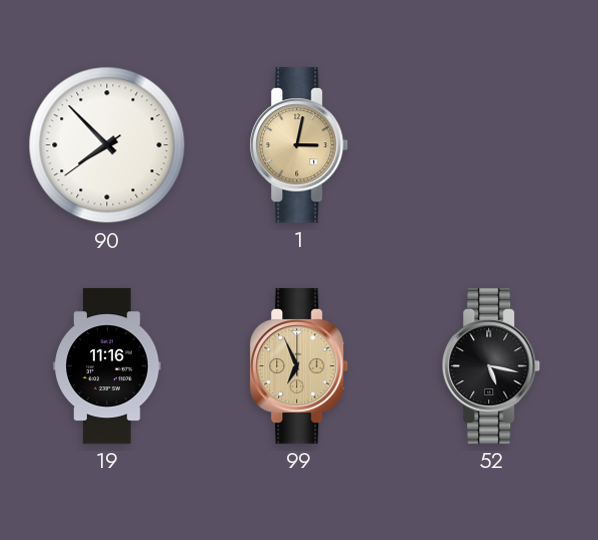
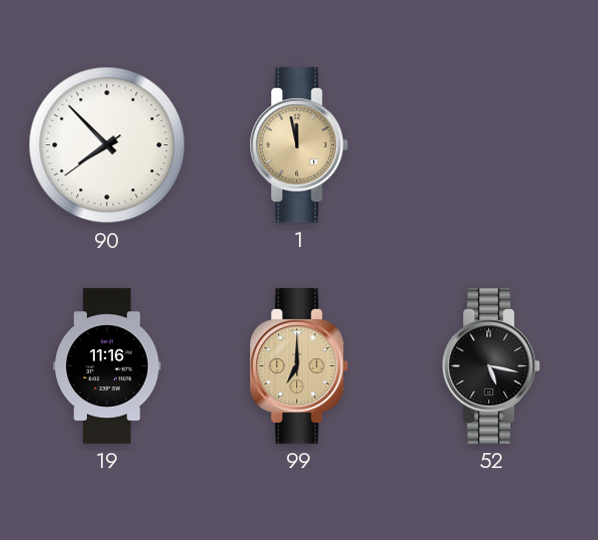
1: 3:02 -> 11:58
99: 6:56 -> 7:00
